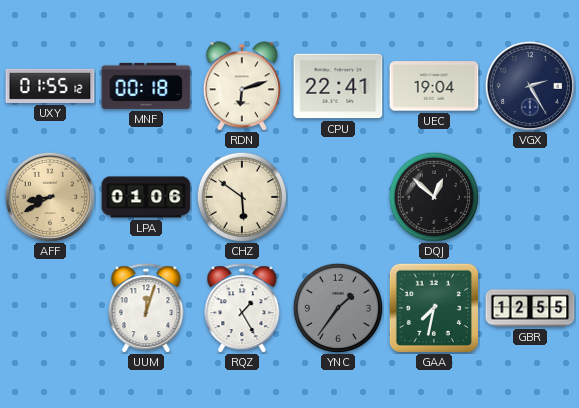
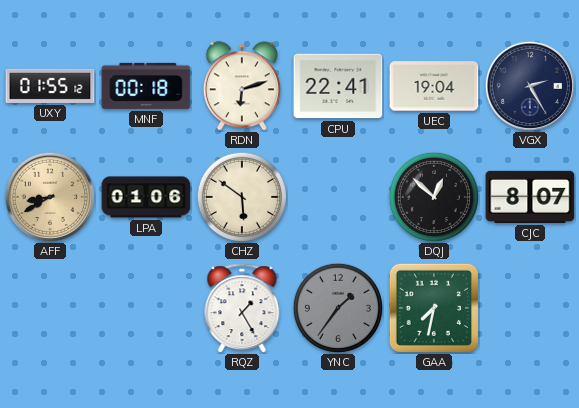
CJC: none -> 8:07
UUM: 12:03 -> none
GBR: 12:55 -> none
